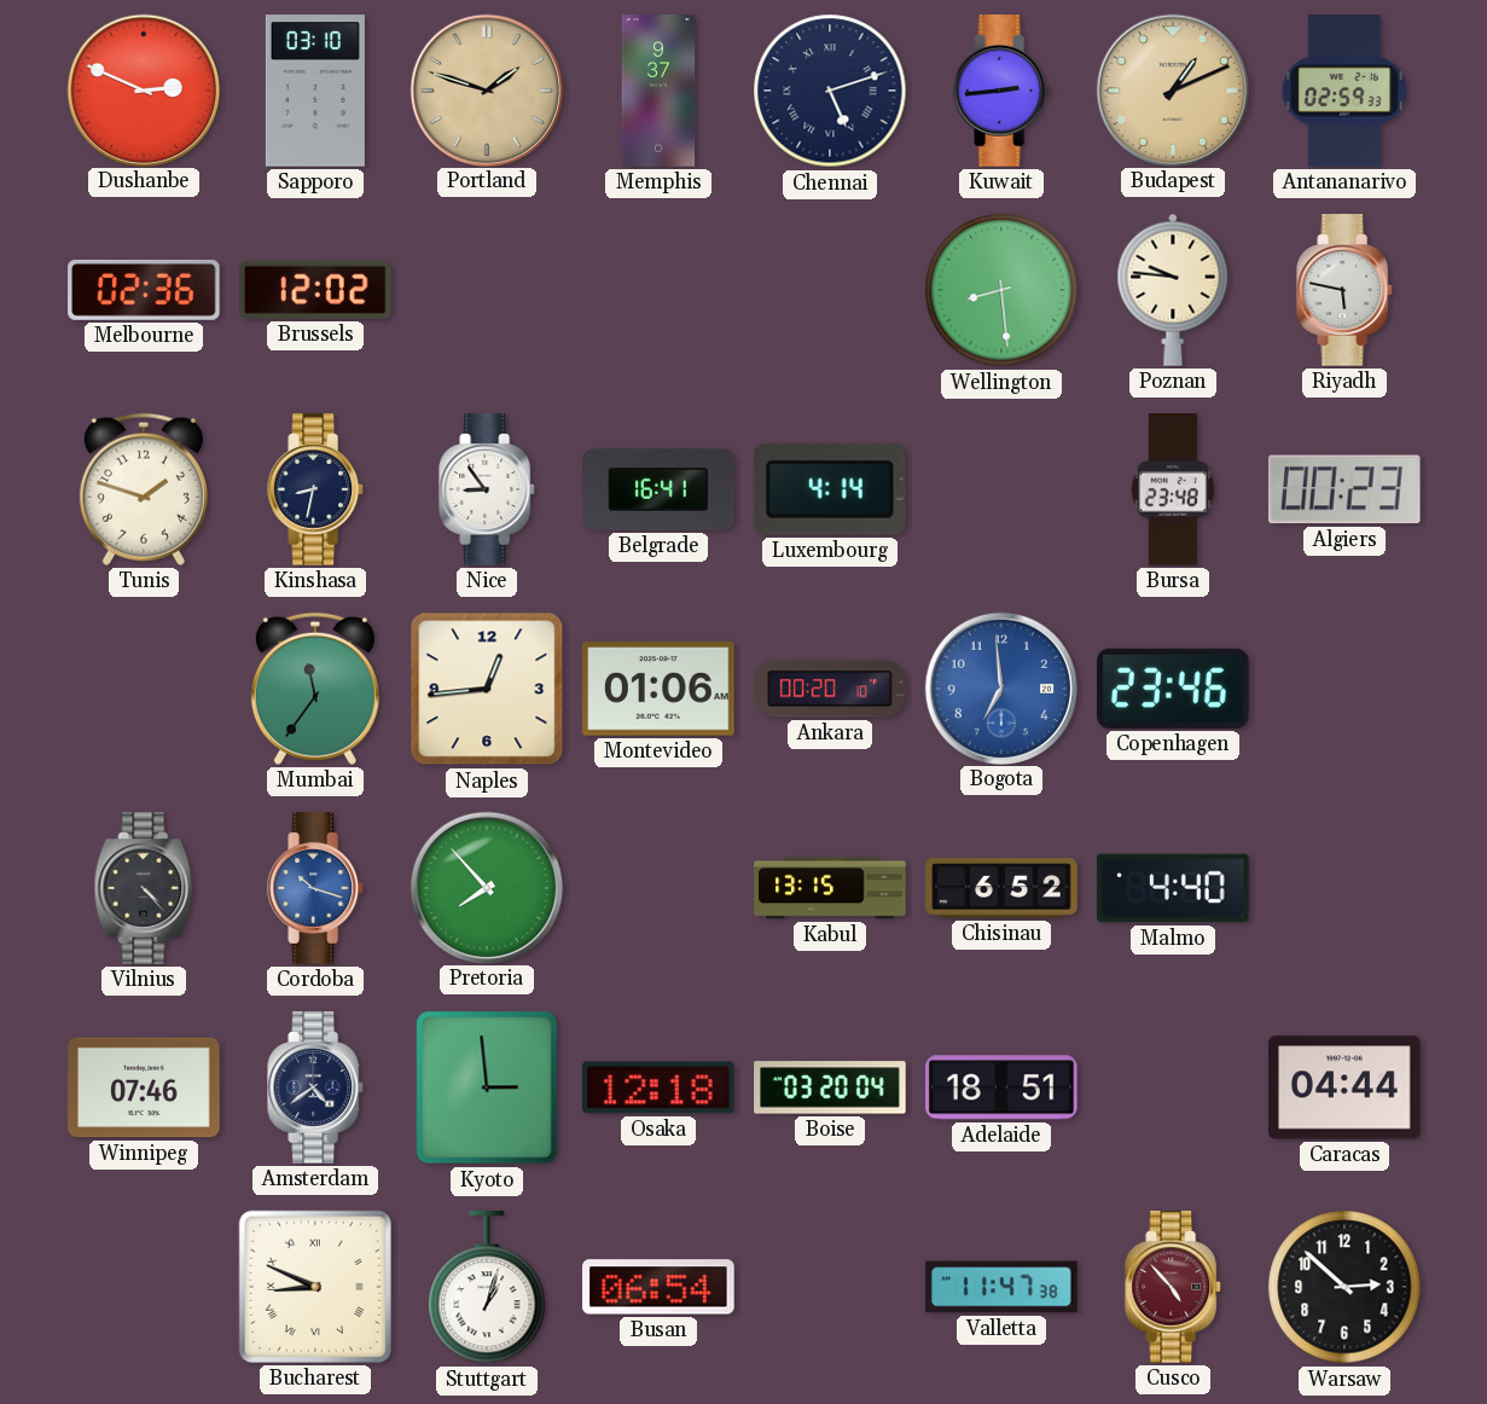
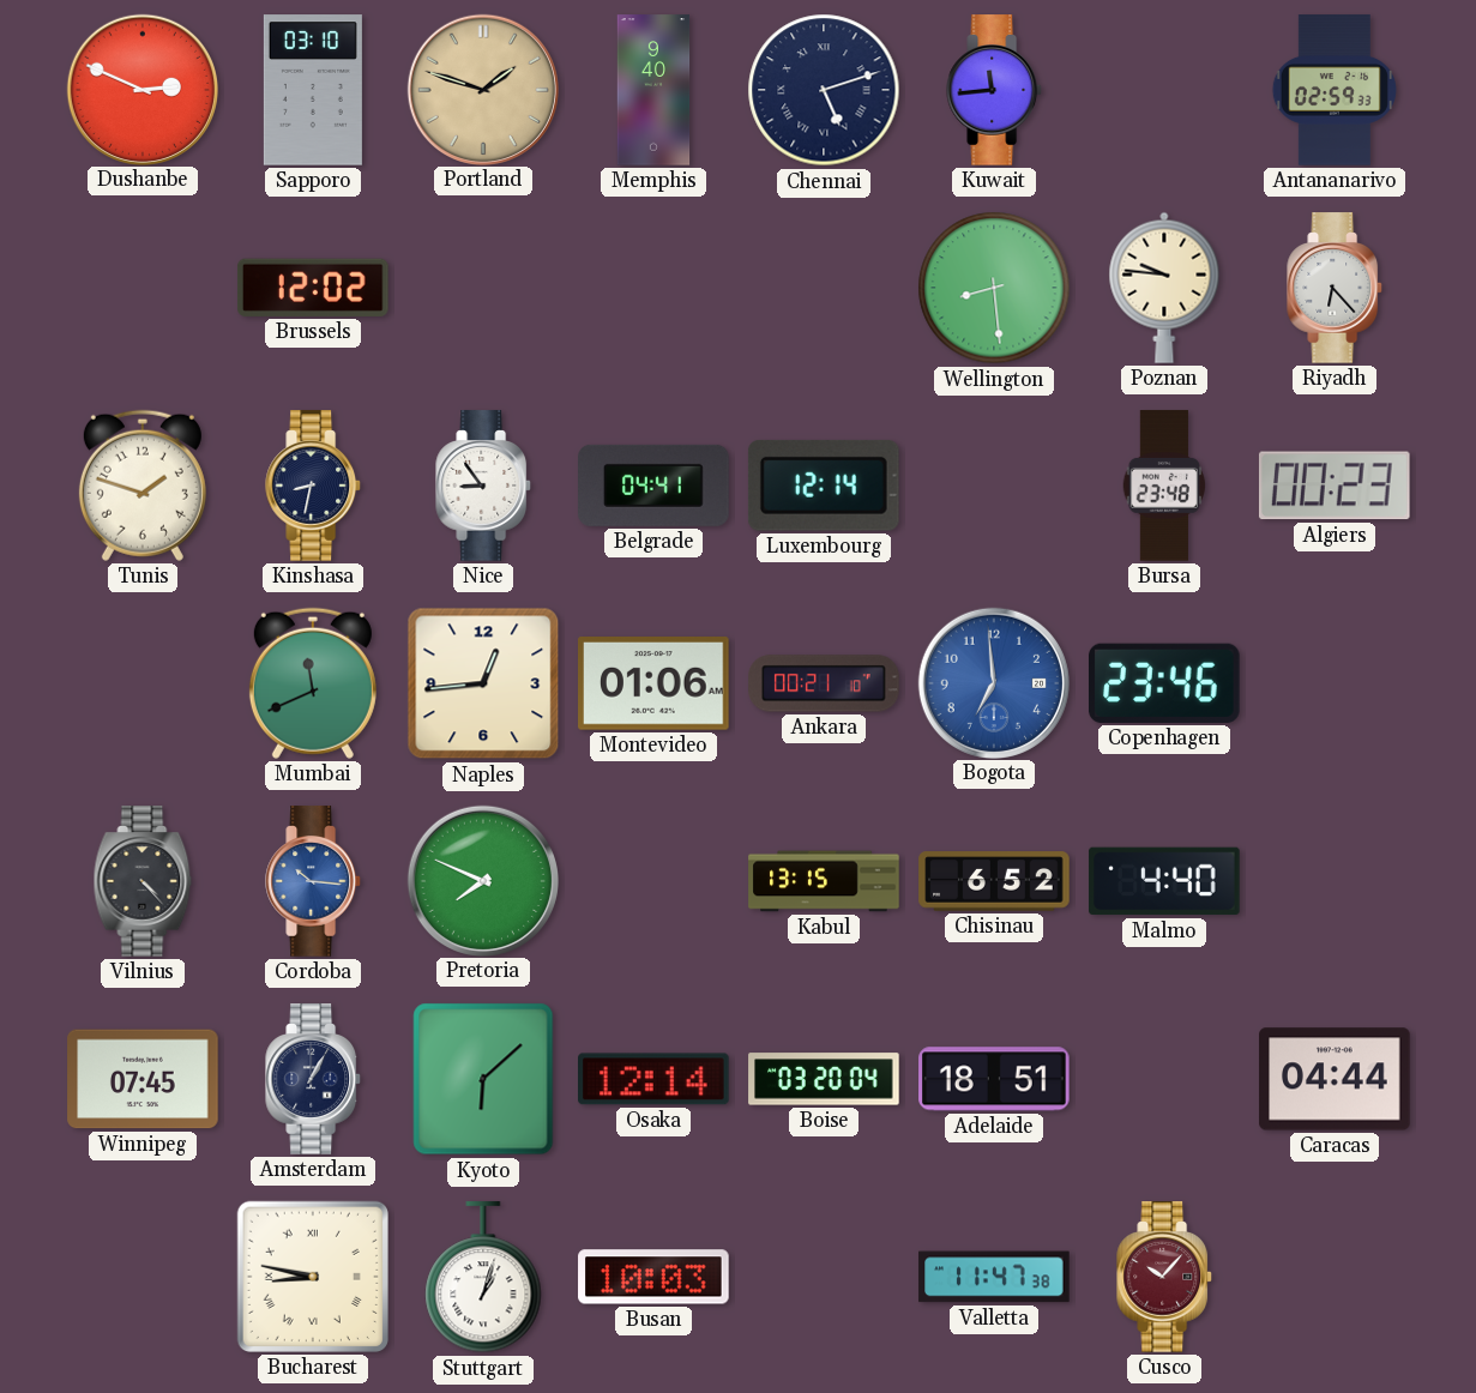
Memphis: 9:37 -> 9:40
Kuwait: 2:44 -> 11:44
Budapest: 1:11 -> none
Melbourne: 02:36 -> none
Riyadh: 5:47 -> 6:23
Belgrade: 16:41 -> 04:41
Luxembourg: 4:14 -> 12:14
Mumbai: 11:36 -> 11:41
Ankara: 00:20 -> 00:21
Cordoba: 10:18 -> 10:16
Pretoria: 7:53 -> 7:49
Winnipeg: 07:46 -> 07:45
Amsterdam: 4:39 -> 1:05
Kyoto: 2:59 -> 6:08
Osaka: 12:18 -> 12:14
Bucharest: 8:49 -> 8:47
Busan: 06:54 -> 10:03
Cusco: 4:53 -> 10:07
Warsaw: 2:52 -> none
